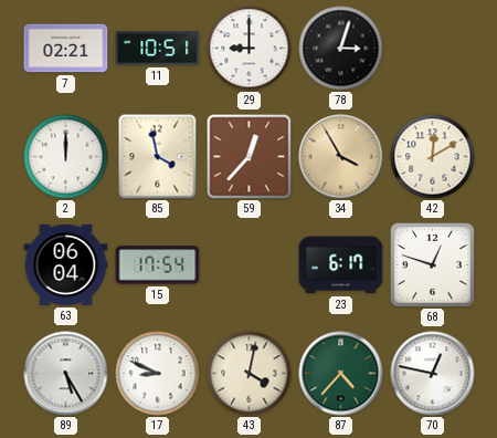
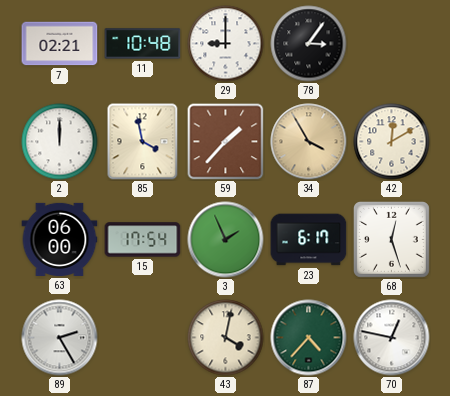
11: 10:51 -> 10:48
78: 3:03 -> 3:06
59: 12:37 -> 1:37
63: 06:04 -> 06:00
3: none -> 1:56
68: 12:48 -> 12:27
89: 5:25 -> 2:25
17: 8:49 -> none
